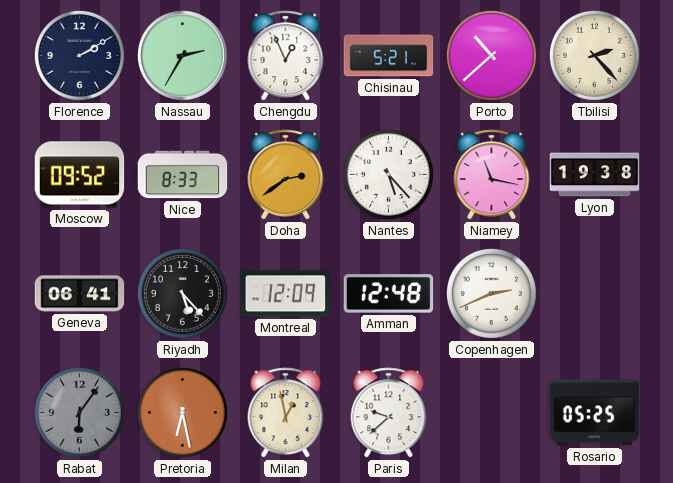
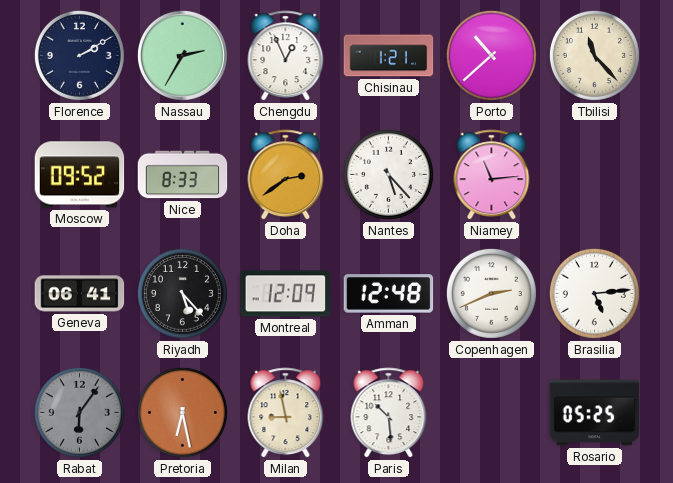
Chisinau: 5:21 -> 1:21
Tbilisi: 2:23 -> 11:23
Niamey: 11:17 -> 11:14
Lyon: 19:38 -> none
Brasilia: none -> 5:14
Milan: 12:58 -> 8:58
Paris: 9:38 -> 10:29
